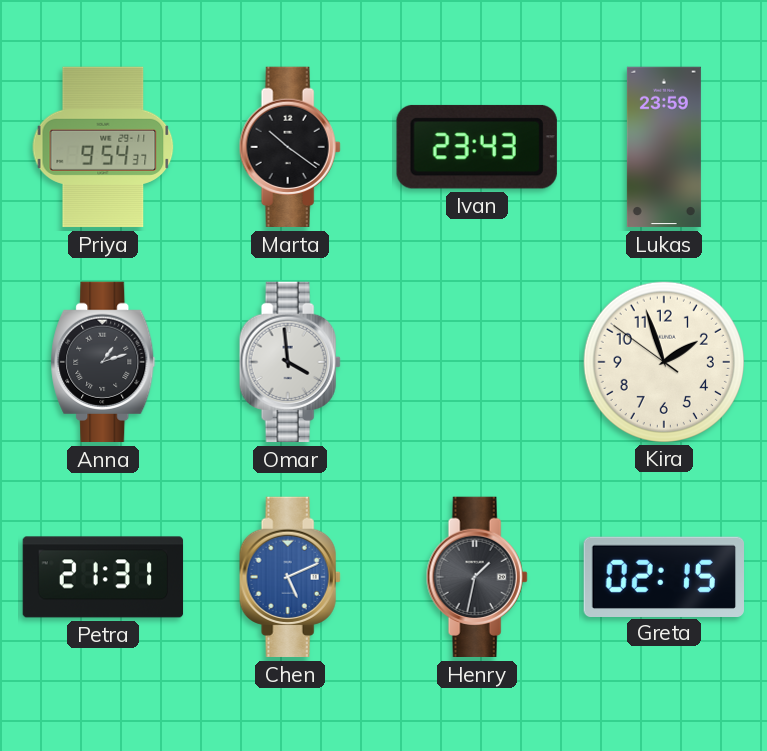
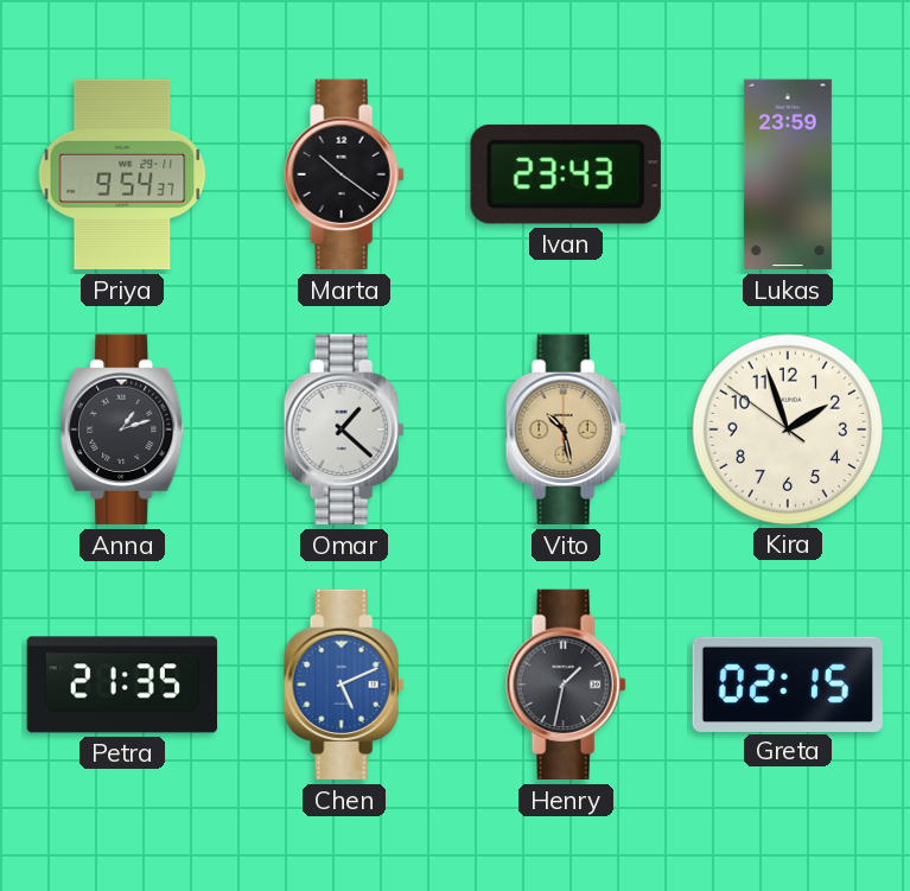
Omar: 3:59 -> 1:22
Vito: none -> 10:28
Petra: 21:31 -> 21:35
